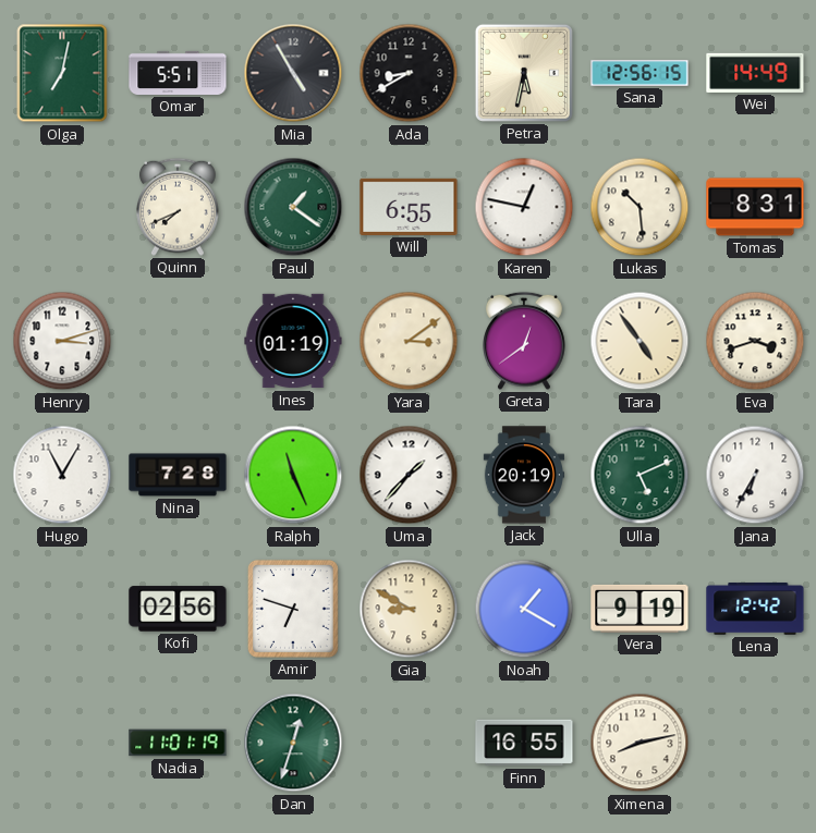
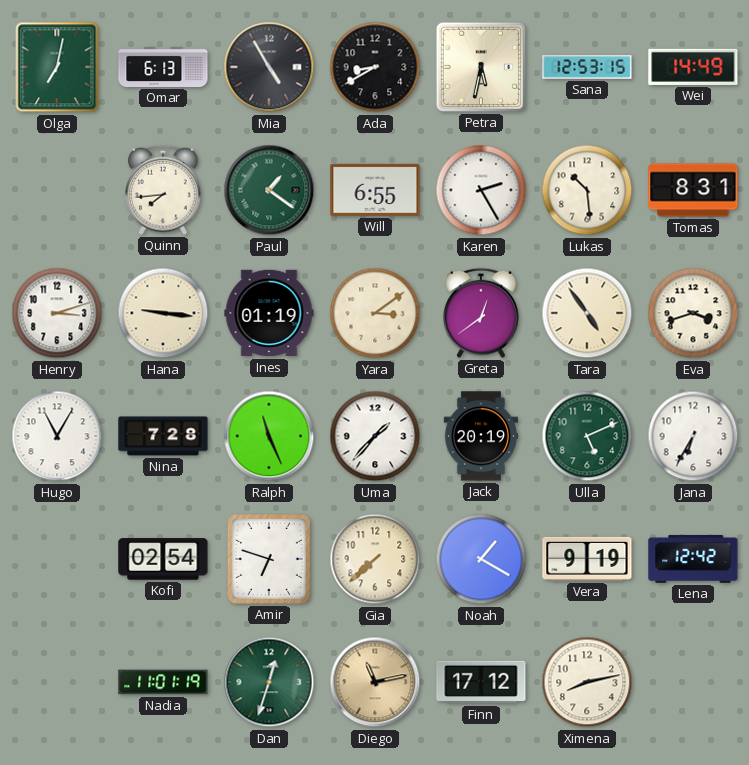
Omar: 5:51 -> 6:13
Sana: 12:56 -> 12:53
Quinn: 7:41 -> 7:44
Karen: 12:47 -> 2:25
Hana: none -> 9:16
Kofi: 02:56 -> 02:54
Gia: 8:50 -> 7:38
Diego: none -> 11:13
Finn: 16:55 -> 17:12
